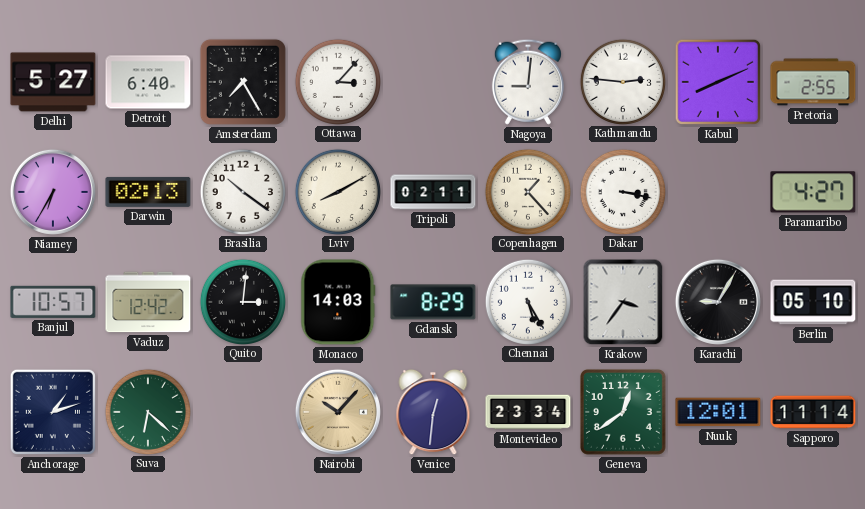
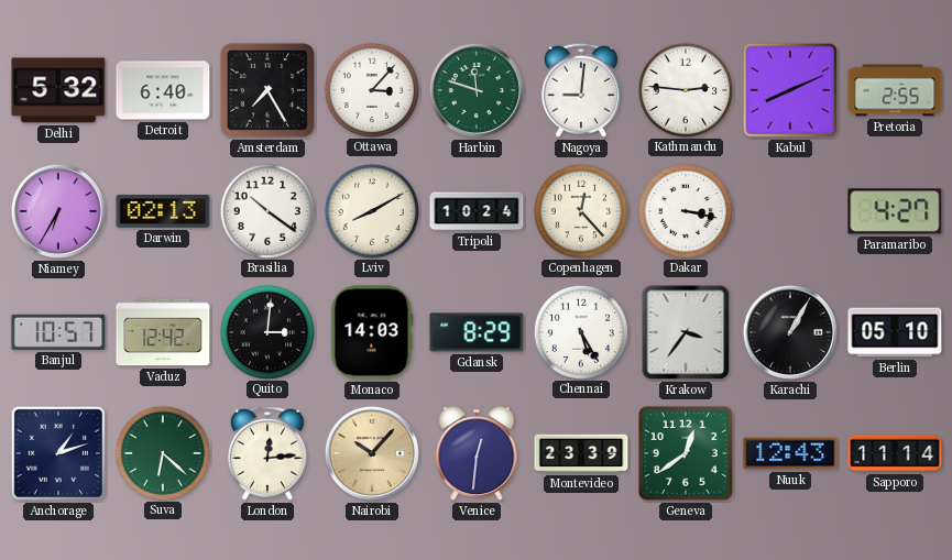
Delhi: 5:27 -> 5:32
Harbin: none -> 11:48
Tripoli: 02:11 -> 10:24
Copenhagen: 1:23 -> 12:23
Karachi: 9:05 -> 1:05
London: none -> 12:14
Montevideo: 23:34 -> 23:39
Nuuk: 12:01 -> 12:43
